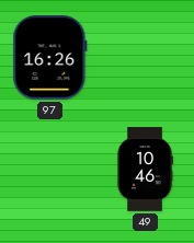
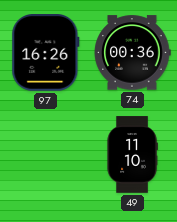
74: none -> 00:36
49: 10:46 -> 11:10
